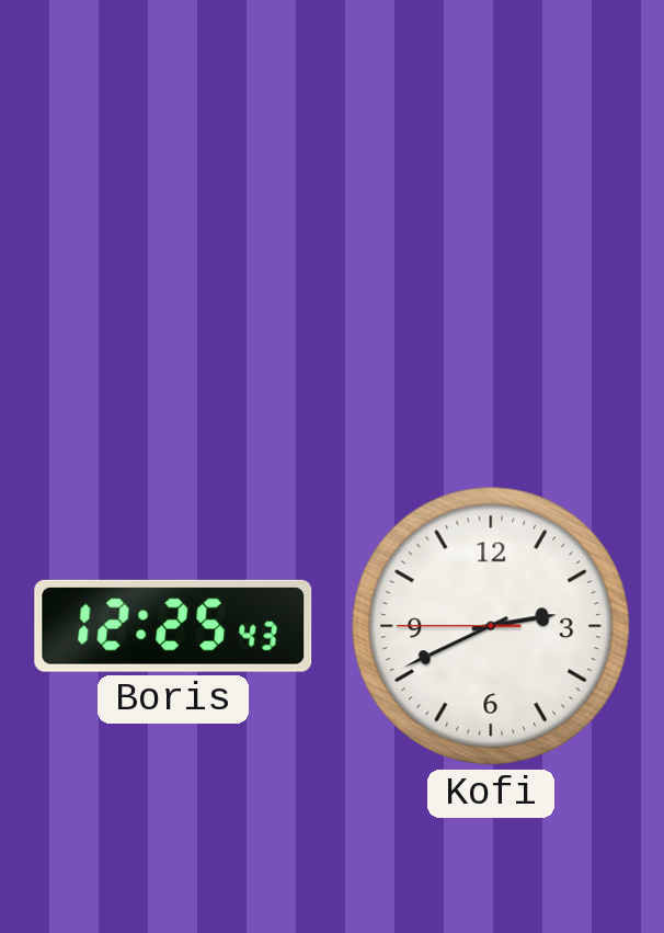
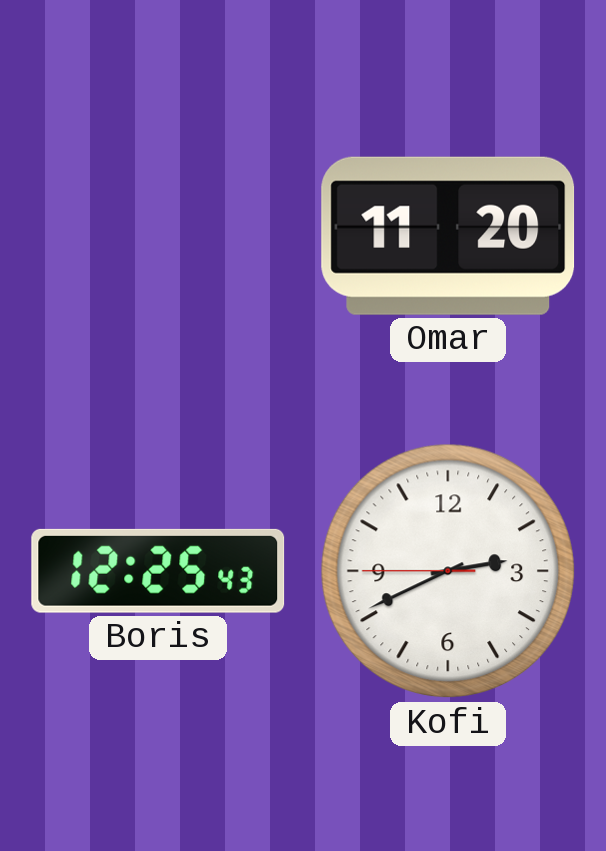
Omar: none -> 11:20
